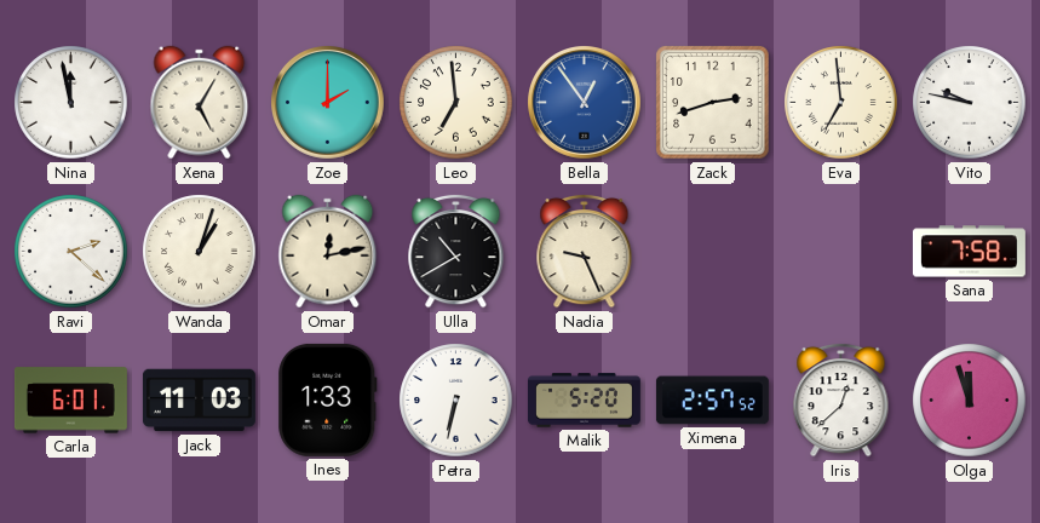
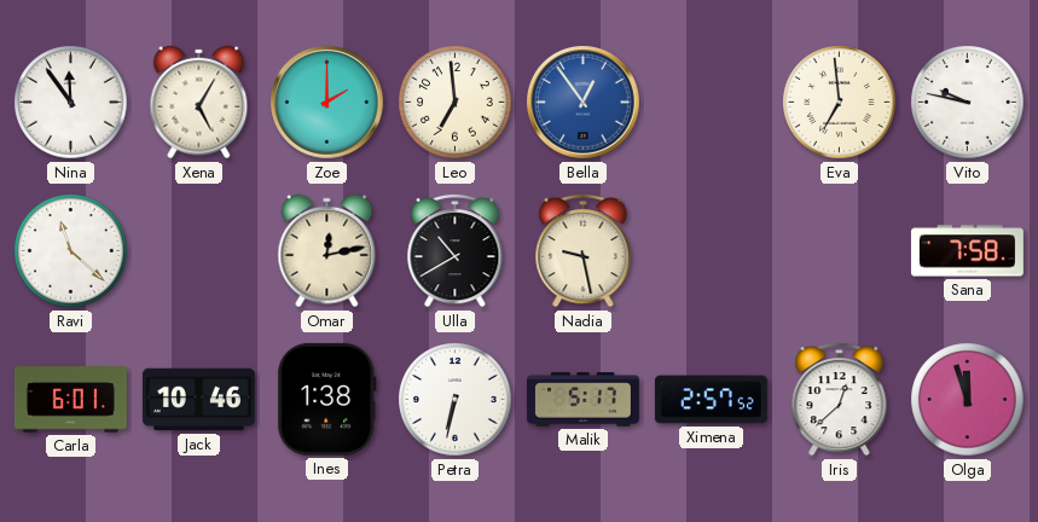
Nina: 11:58 -> 11:54
Zack: 2:42 -> none
Ravi: 2:22 -> 11:22
Wanda: 1:03 -> none
Nadia: 9:26 -> 9:28
Jack: 11:03 -> 10:46
Ines: 1:33 -> 1:38
Malik: 5:20 -> 5:17
